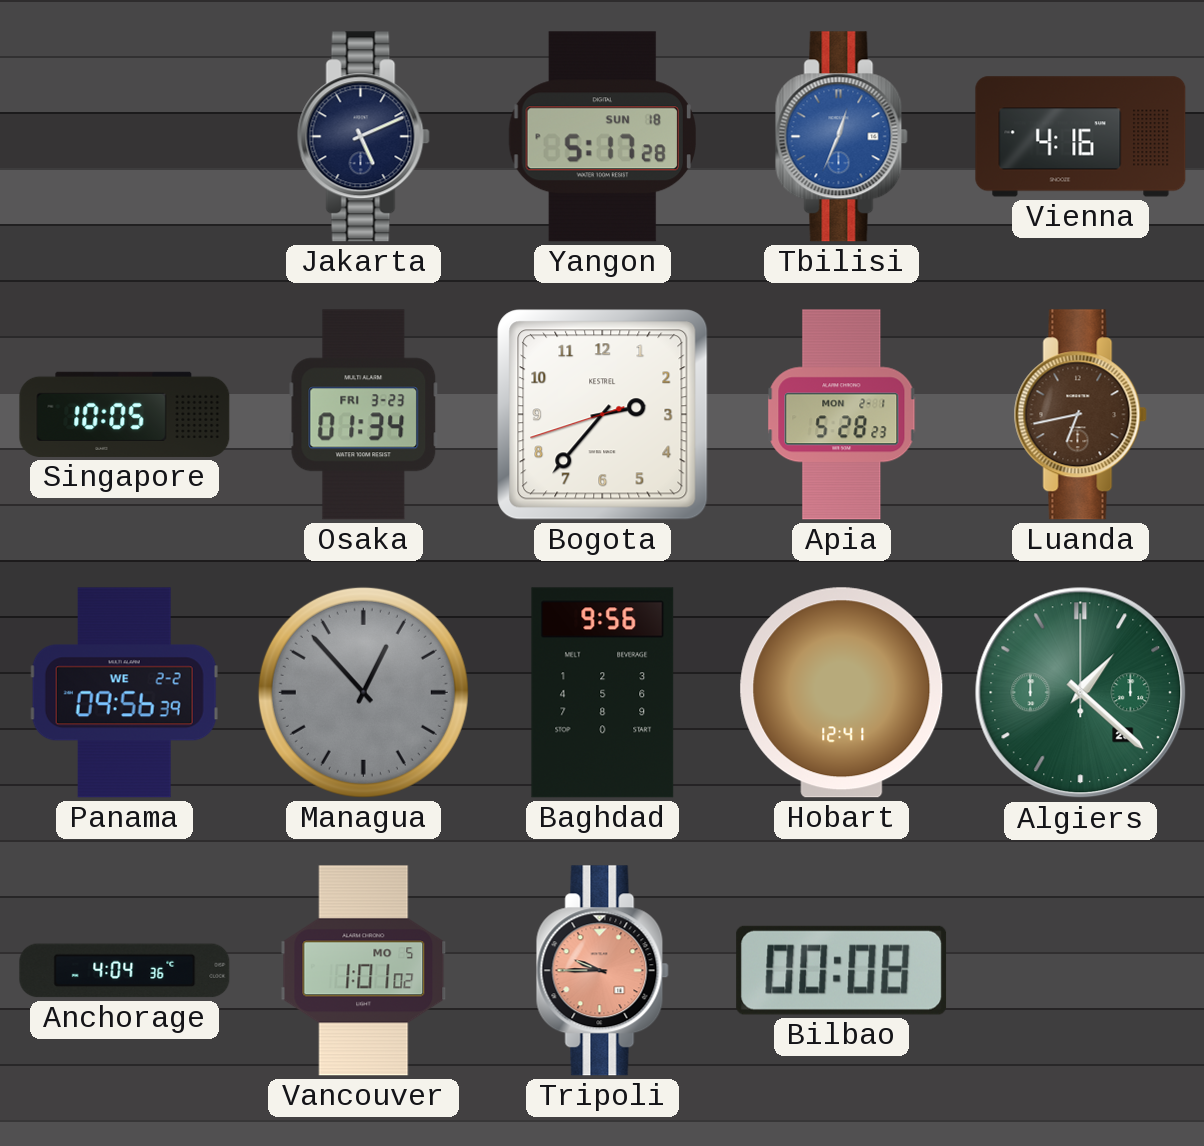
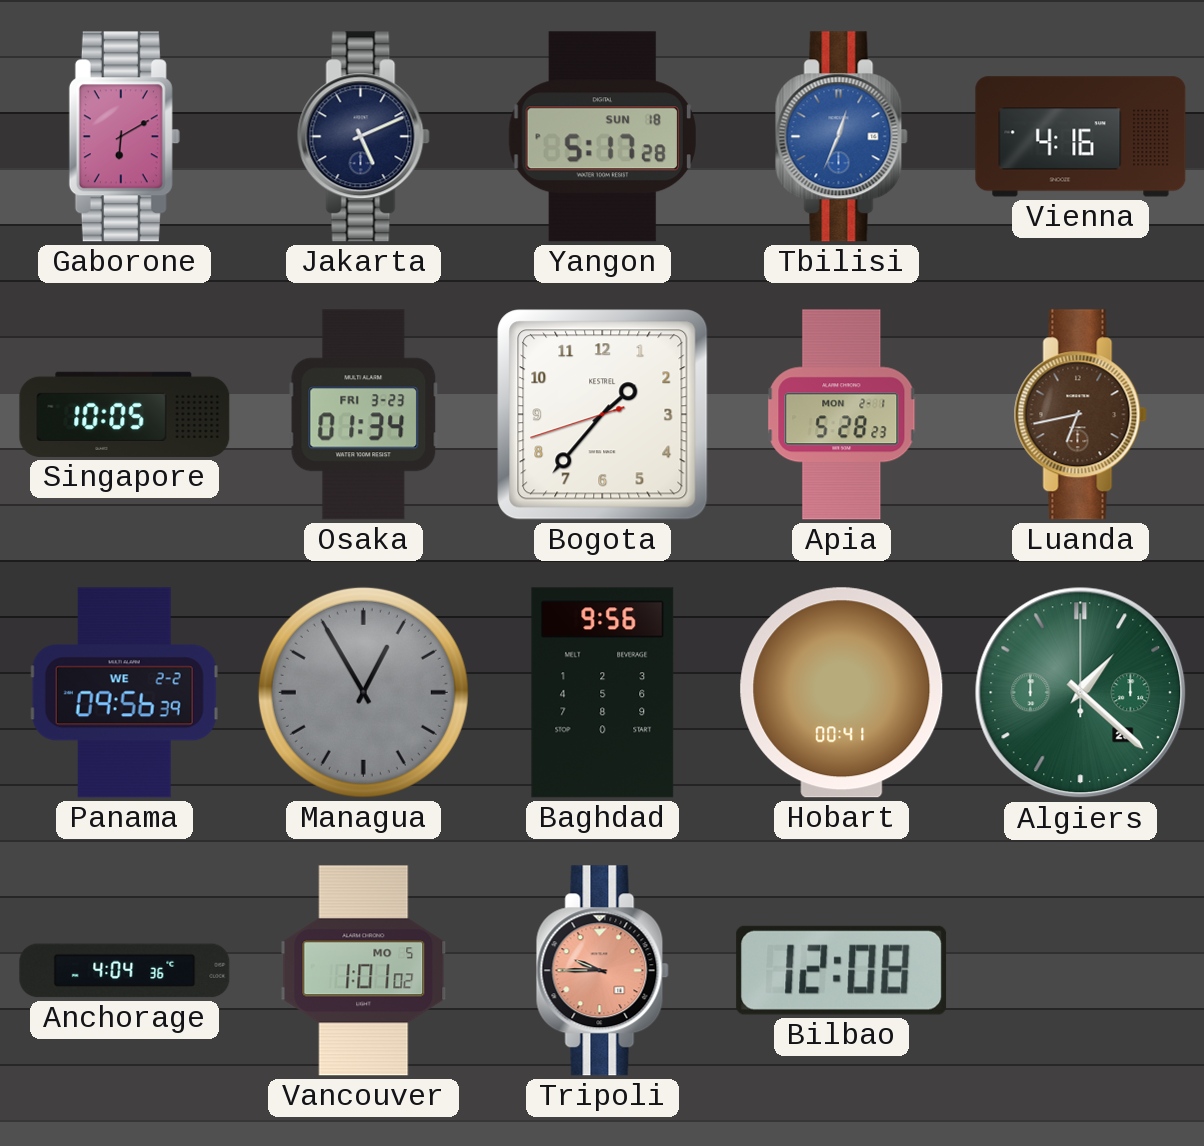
Gaborone: none -> 6:10
Bogota: 2:36 -> 1:36
Managua: 12:53 -> 12:55
Hobart: 12:41 -> 00:41
Bilbao: 00:08 -> 12:08
